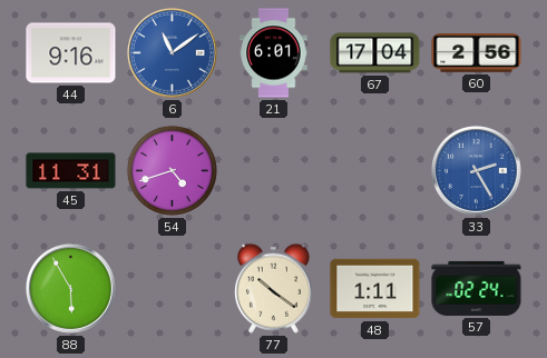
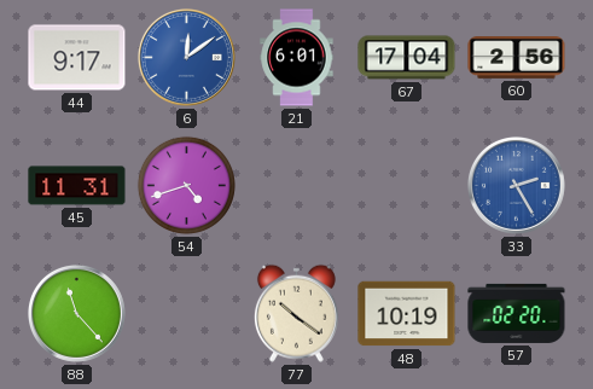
44: 9:16 -> 9:17
6: 11:09 -> 12:09
88: 5:55 -> 11:23
48: 1:11 -> 10:19
57: 02:24 -> 02:20
